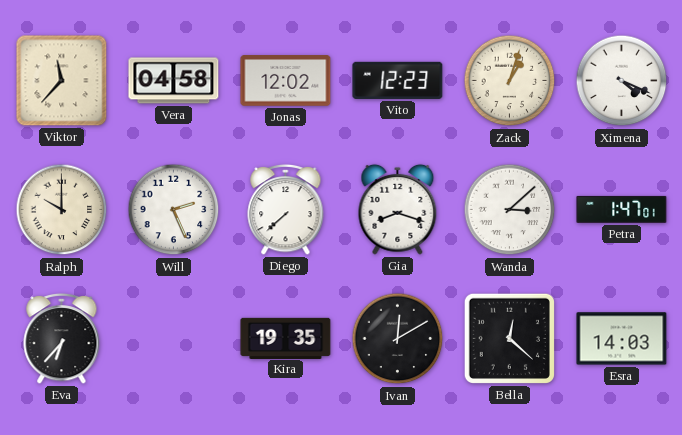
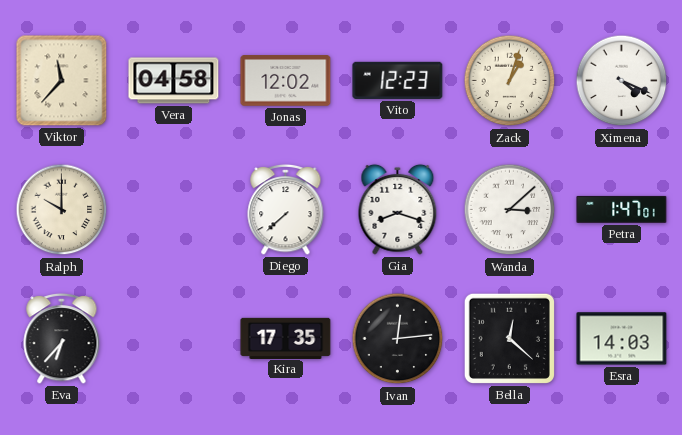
Will: 2:26 -> none
Kira: 19:35 -> 17:35
Ivan: 12:10 -> 12:14
